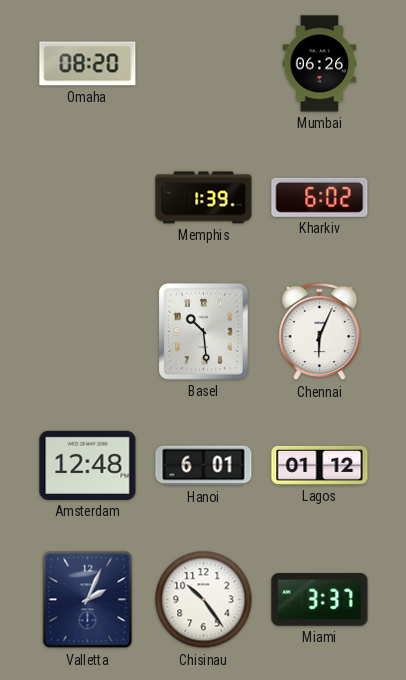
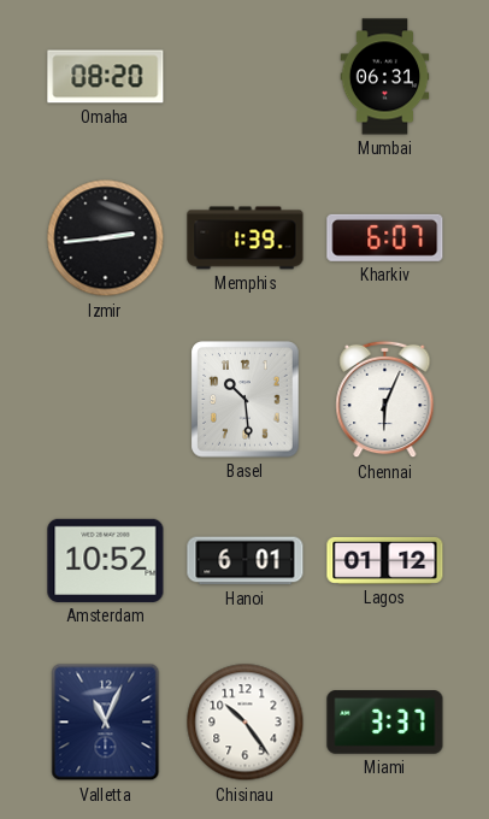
Mumbai: 06:26 -> 06:31
Izmir: none -> 2:44
Kharkiv: 6:02 -> 6:07
Amsterdam: 12:48 -> 10:52
Valletta: 2:04 -> 11:04
